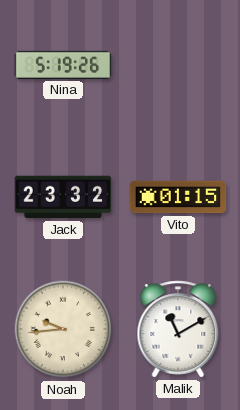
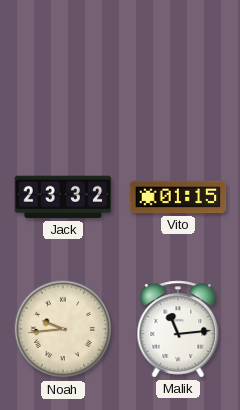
Nina: 5:19 -> none
Malik: 11:10 -> 11:14
